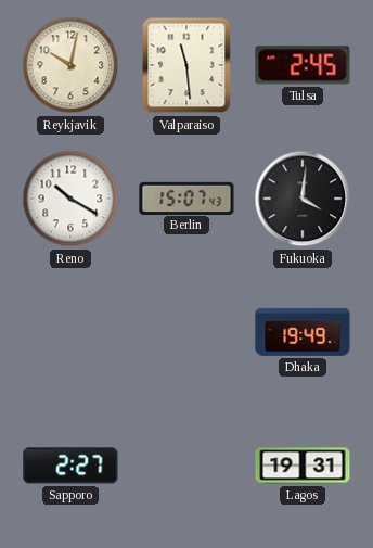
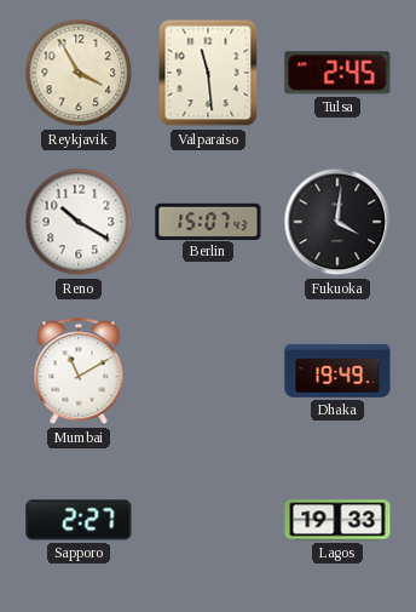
Reykjavik: 10:02 -> 3:55
Mumbai: none -> 11:10
Lagos: 19:31 -> 19:33
